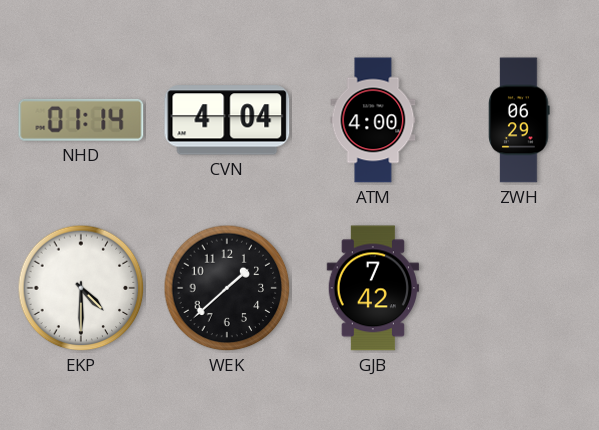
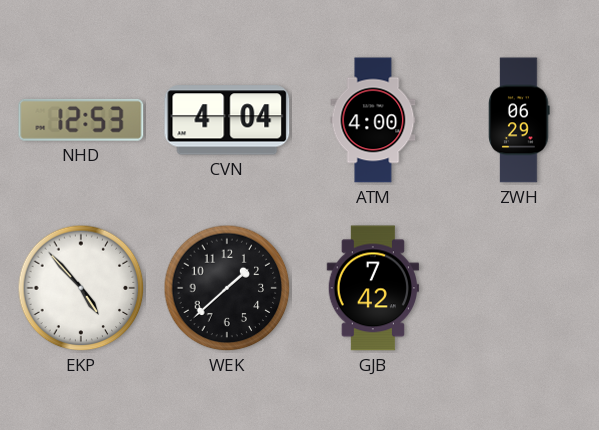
NHD: 01:14 -> 12:53
EKP: 4:30 -> 4:53
